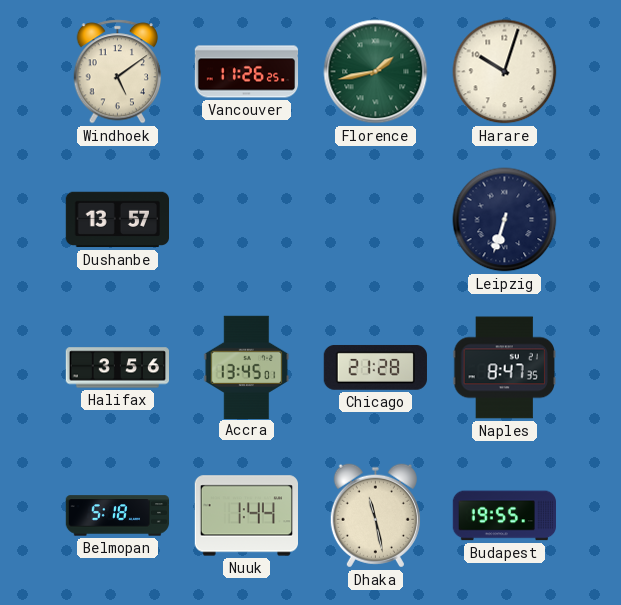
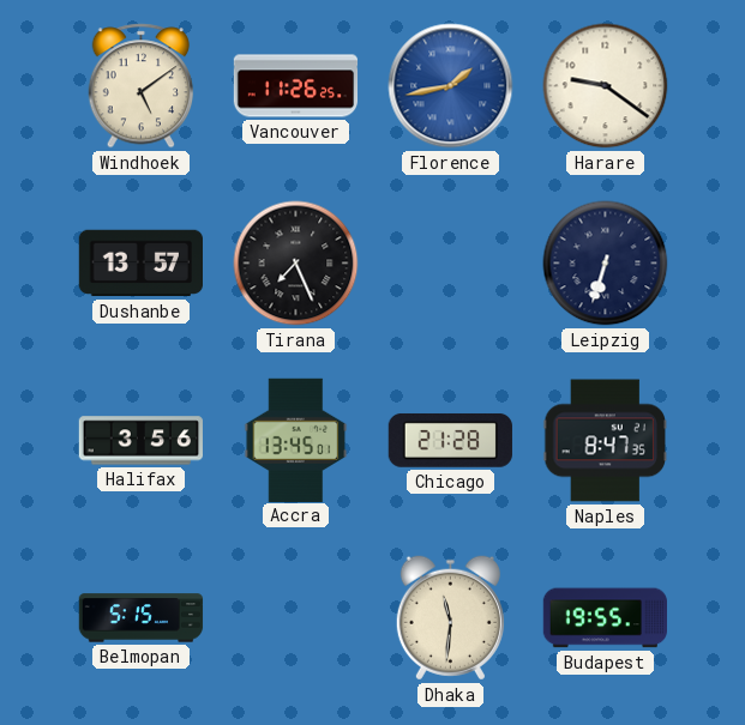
Florence dial: green -> blue
Harare: 10:03 -> 9:21
Tirana: none -> 7:26
Belmopan: 5:18 -> 5:15
Nuuk: 1:44 -> none
Dhaka: 11:28 -> 11:31
